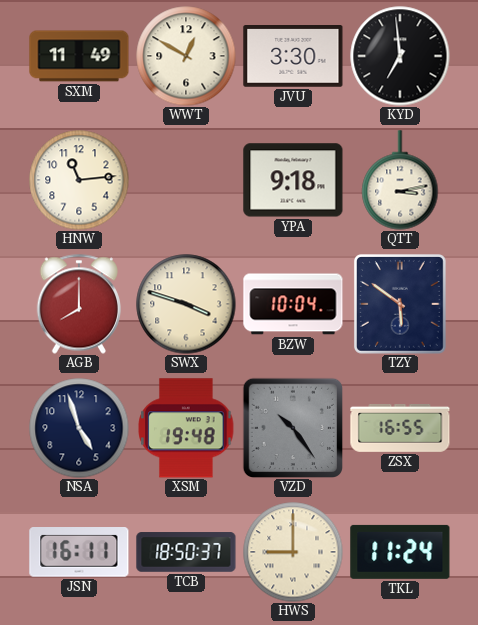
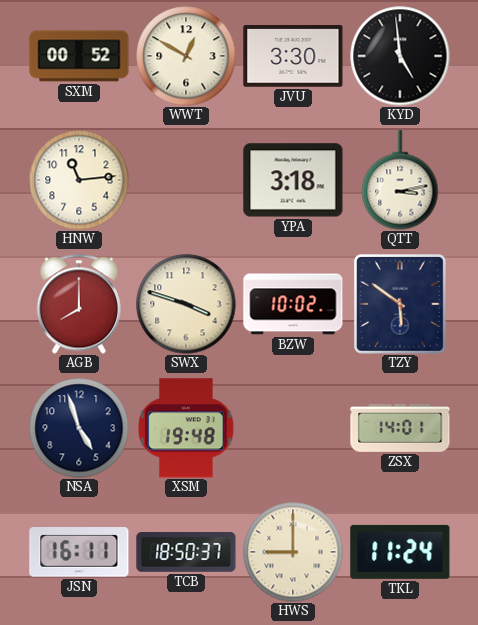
SXM: 11:49 -> 00:52
KYD: 6:59 -> 4:59
YPA: 9:18 -> 3:18
BZW: 10:04 -> 10:02
VZD: 10:24 -> none
ZSX: 16:55 -> 14:01
